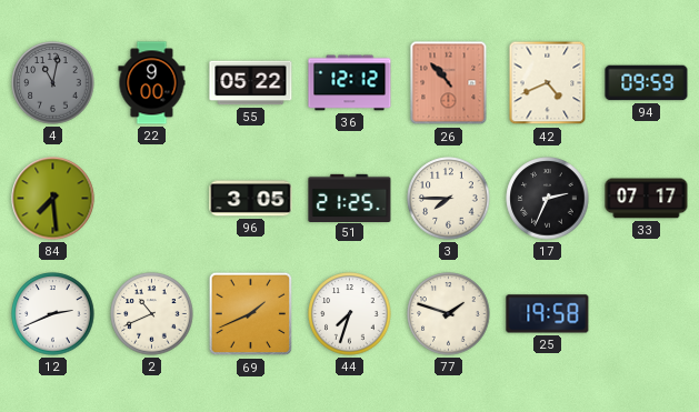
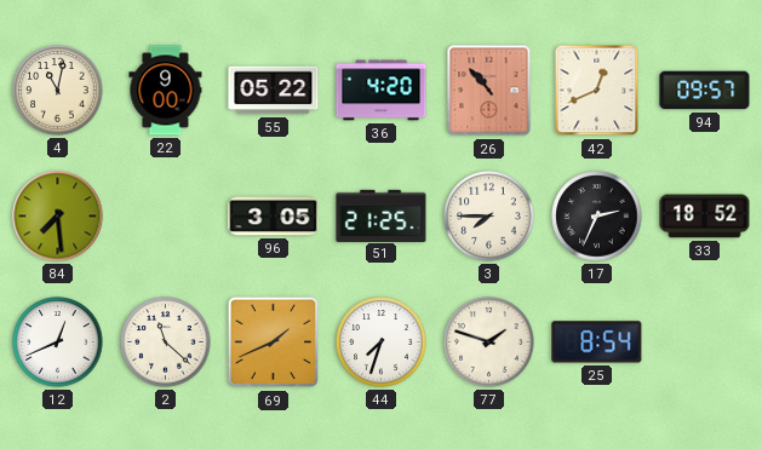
4 dial: grey -> cream
36: 12:12 -> 4:20
42: 4:41 -> 12:41
94: 09:59 -> 09:57
33: 07:17 -> 18:52
12: 2:41 -> 12:41
2: 10:41 -> 11:22
25: 19:58 -> 8:54
